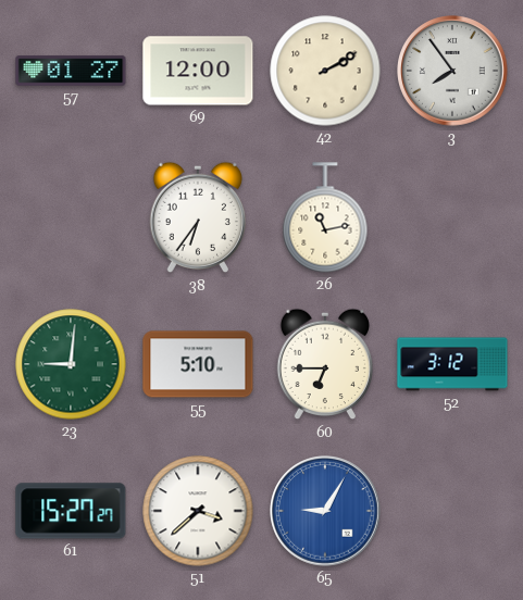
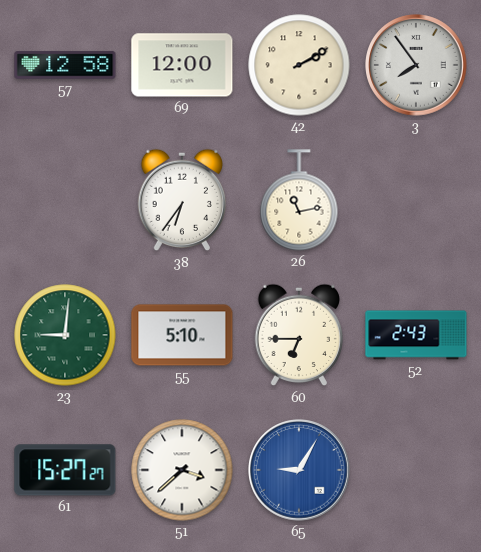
57: 01:27 -> 12:58
52: 3:12 -> 2:43
